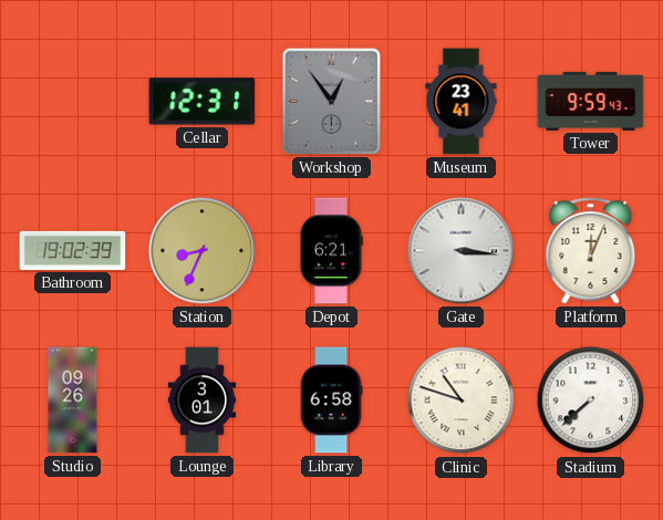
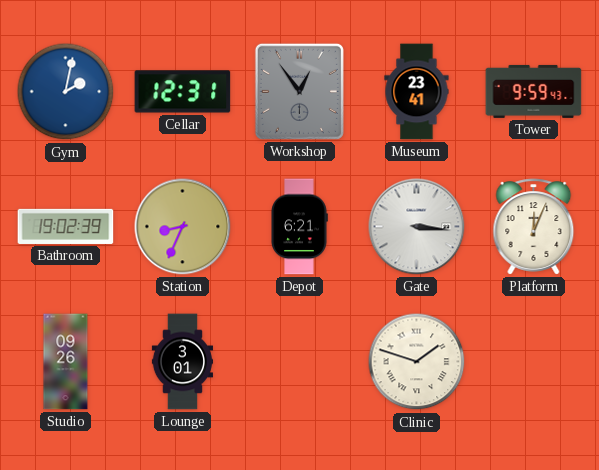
Gym: none -> 2:02
Library: 6:58 -> none
Clinic: 10:48 -> 1:48
Stadium: 7:38 -> none
